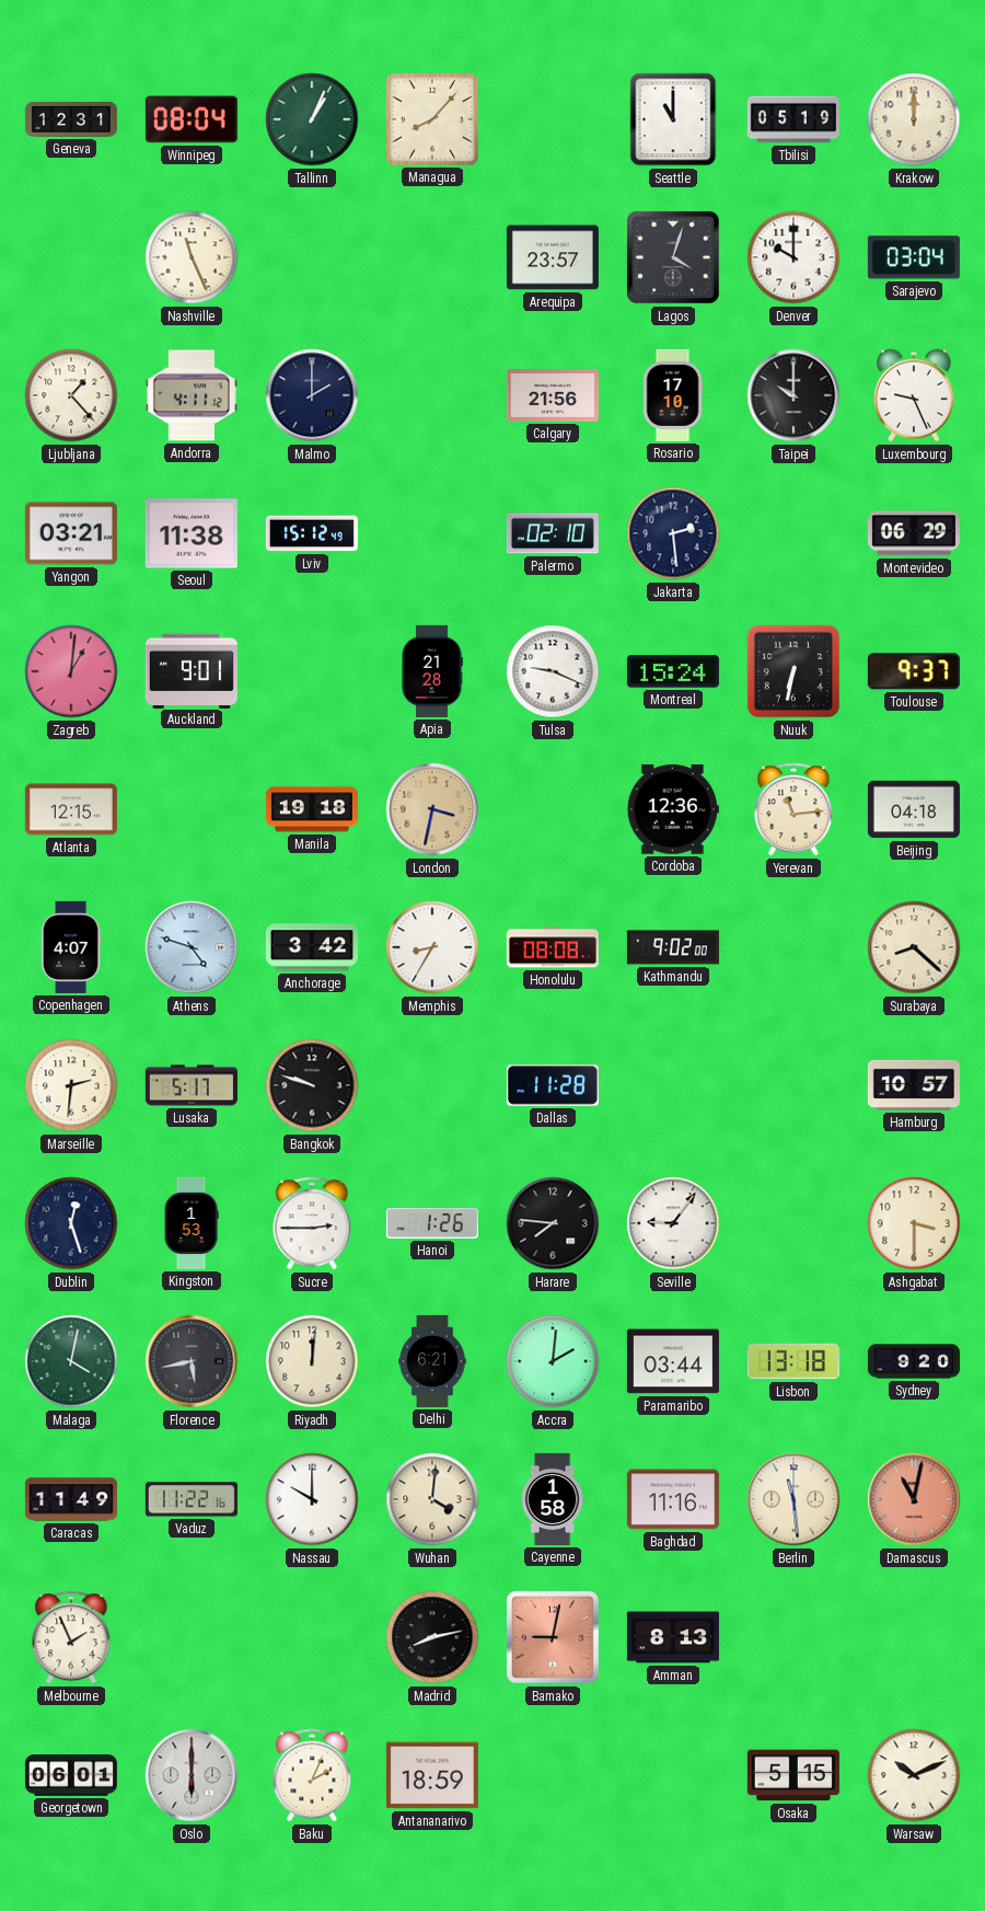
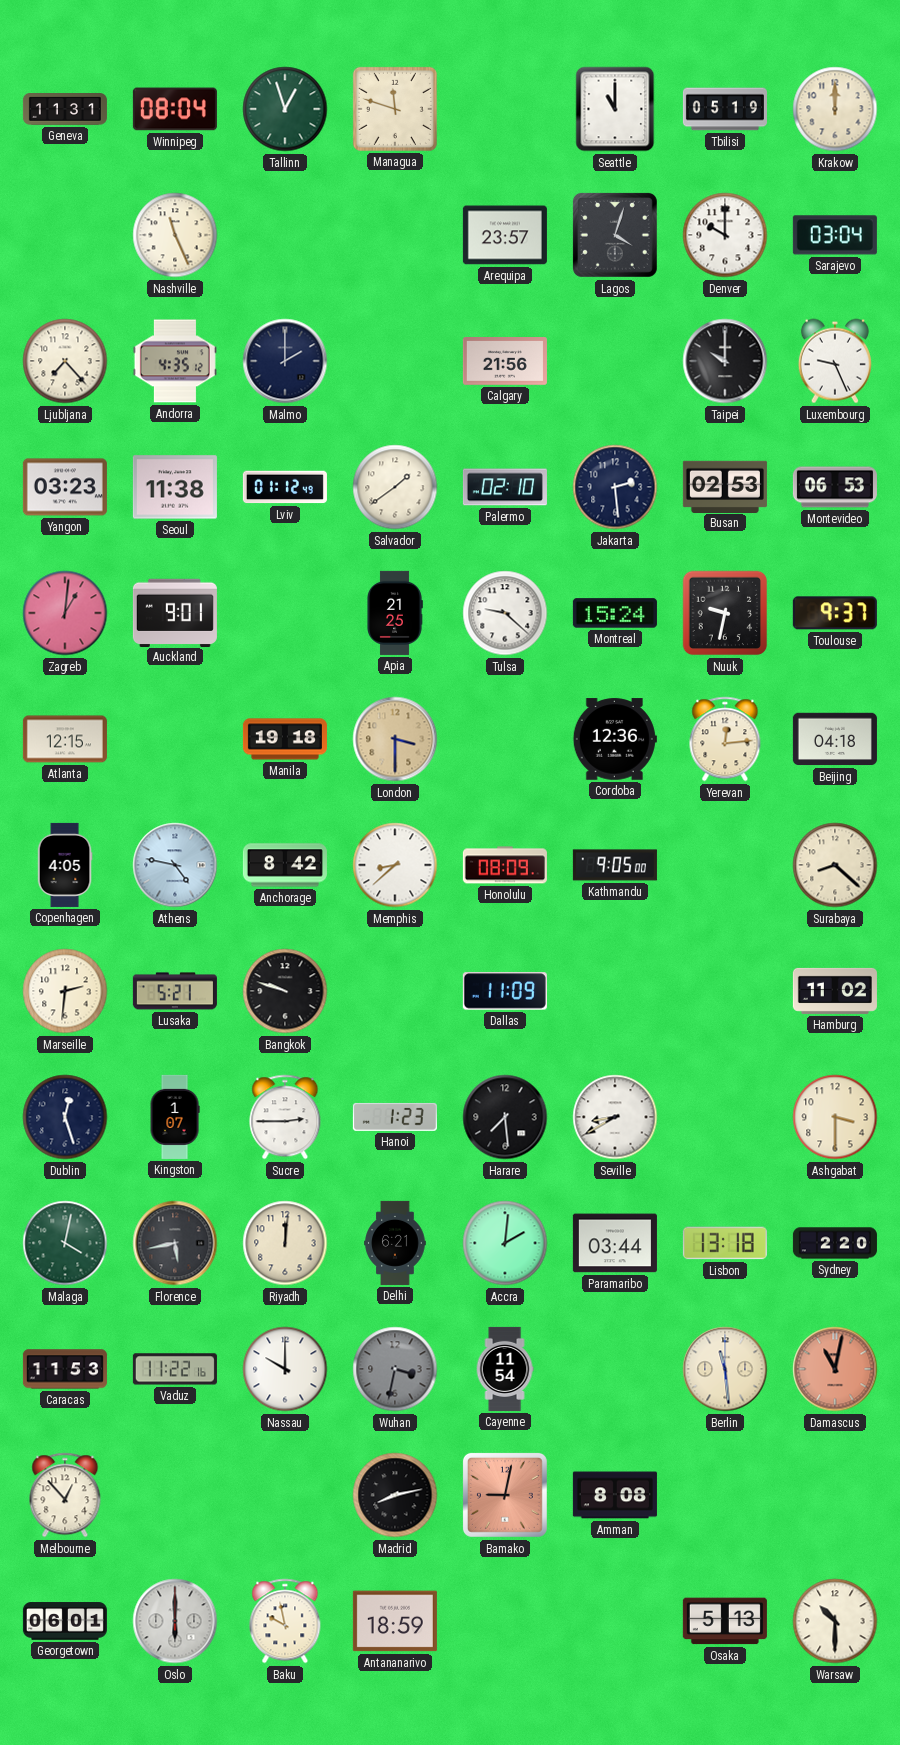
Geneva: 12:31 -> 11:31
Tallinn: 1:04 -> 12:57
Managua: 8:07 -> 11:48
Ljubljana: 1:23 -> 7:23
Andorra: 4:11 -> 4:35
Rosario: 17:10 -> none
Yangon: 03:21 -> 03:23
Lviv: 15:12 -> 01:12
Salvador: none -> 1:39
Busan: none -> 02:53
Montevideo: 06:29 -> 06:53
Apia: 21:28 -> 21:25
Tulsa: 9:19 -> 9:22
Nuuk: 6:32 -> 9:32
London: 3:32 -> 3:30
Yerevan: 11:14 -> 12:14
Copenhagen: 4:07 -> 4:05
Athens: 4:48 -> 4:47
Anchorage: 3:42 -> 8:42
Memphis: 8:35 -> 8:38
Honolulu: 08:08 -> 08:09
Kathmandu: 9:02 -> 9:05
Lusaka: 5:17 -> 5:21
Dallas: 11:28 -> 11:09
Hamburg: 10:57 -> 11:02
Kingston: 1:53 -> 1:07
Hanoi: 1:26 -> 1:23
Harare: 7:46 -> 7:29
Seville: 9:06 -> 8:40
Sydney: 9:20 -> 2:20
Caracas: 11:49 -> 11:53
Wuhan: 4:01 -> 3:32
Wuhan dial: cream -> grey
Cayenne: 1:58 -> 11:54
Baghdad: 11:16 -> none
Melbourne: 1:56 -> 12:53
Amman: 8:13 -> 8:08
Baku: 2:04 -> 9:58
Osaka: 5:15 -> 5:13
Warsaw: 10:11 -> 10:30
